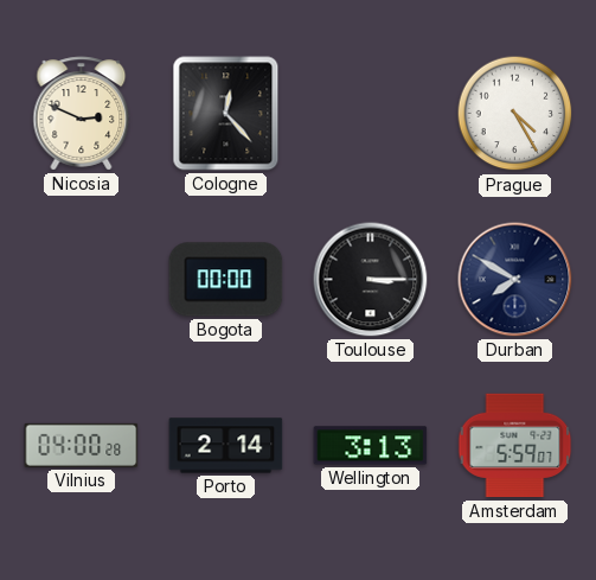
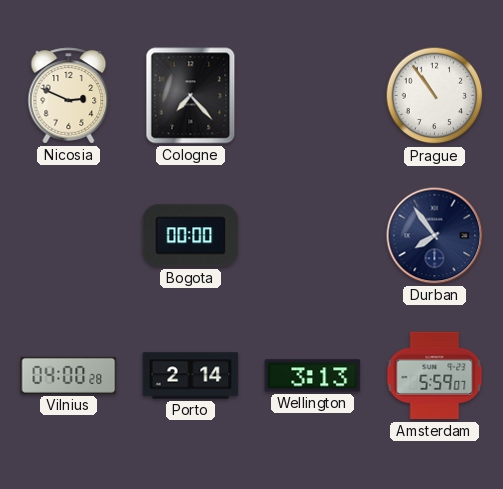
Cologne: 12:23 -> 7:23
Prague: 4:25 -> 10:54
Toulouse: 3:15 -> none
Durban: 7:50 -> 7:54
